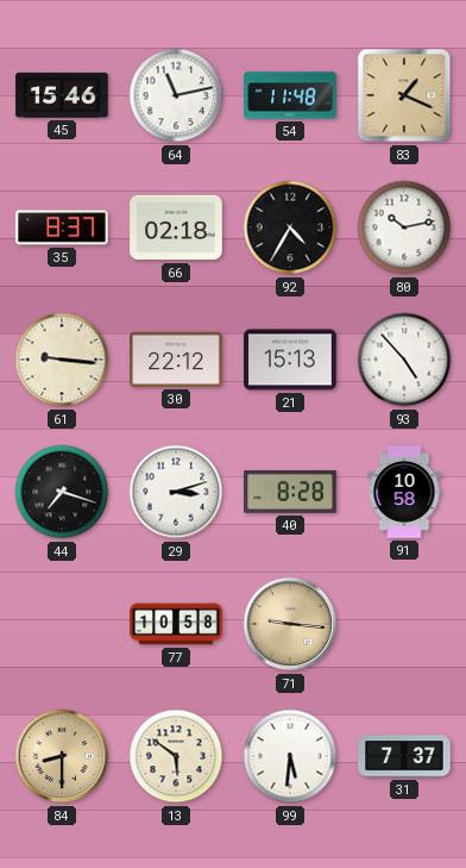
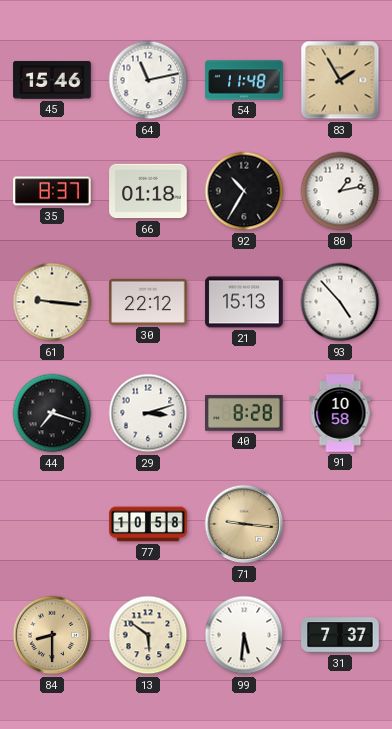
83: 1:19 -> 1:55
66: 02:18 -> 01:18
92: 4:35 -> 10:35
80: 10:13 -> 1:13
